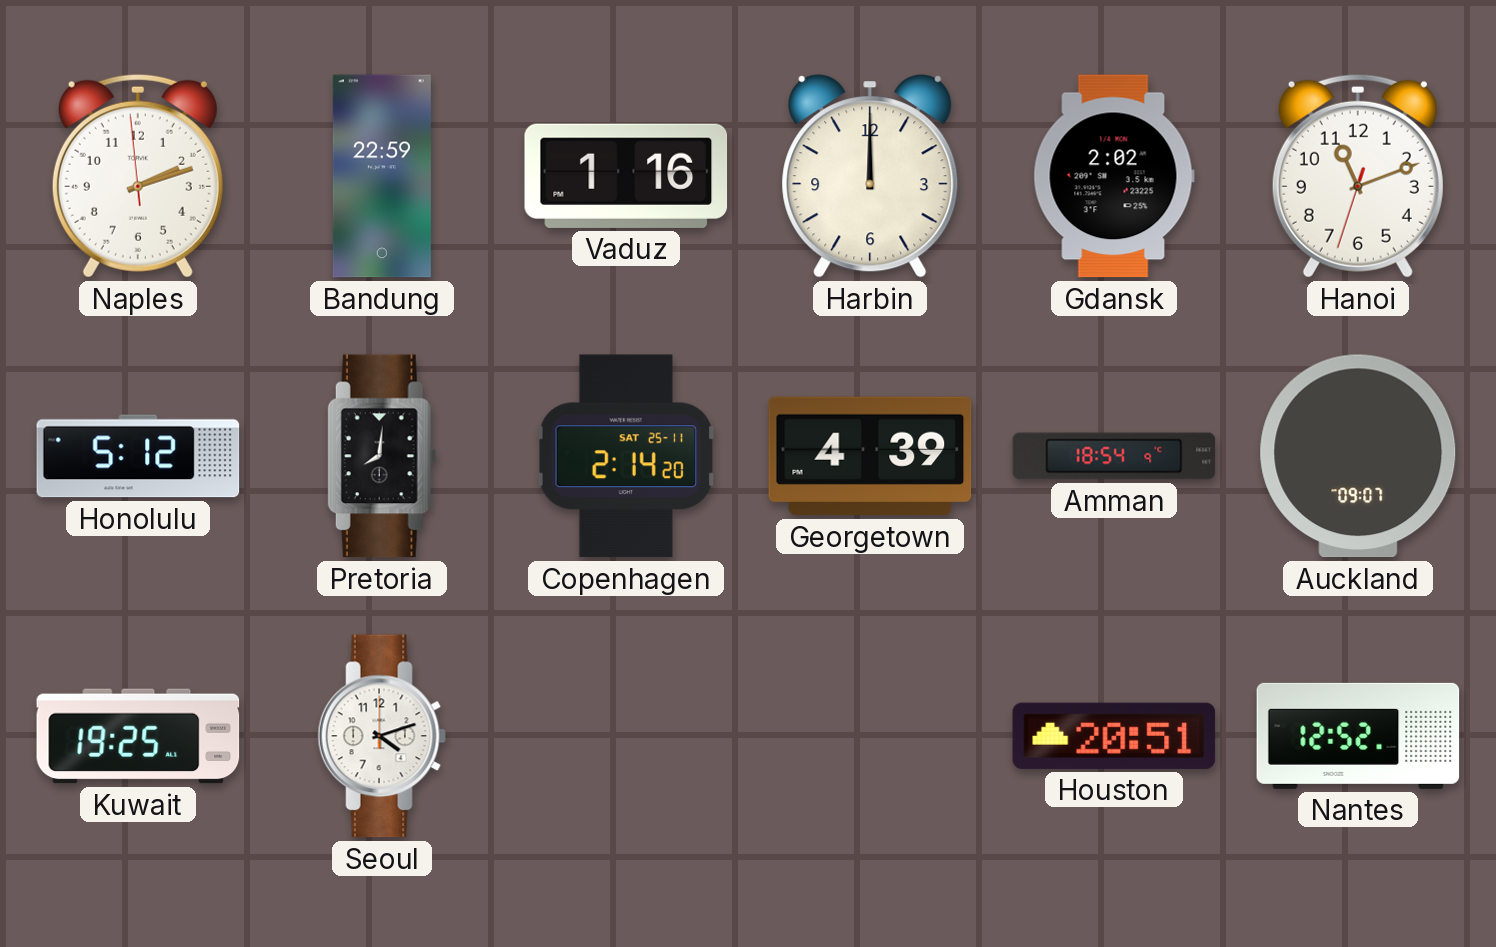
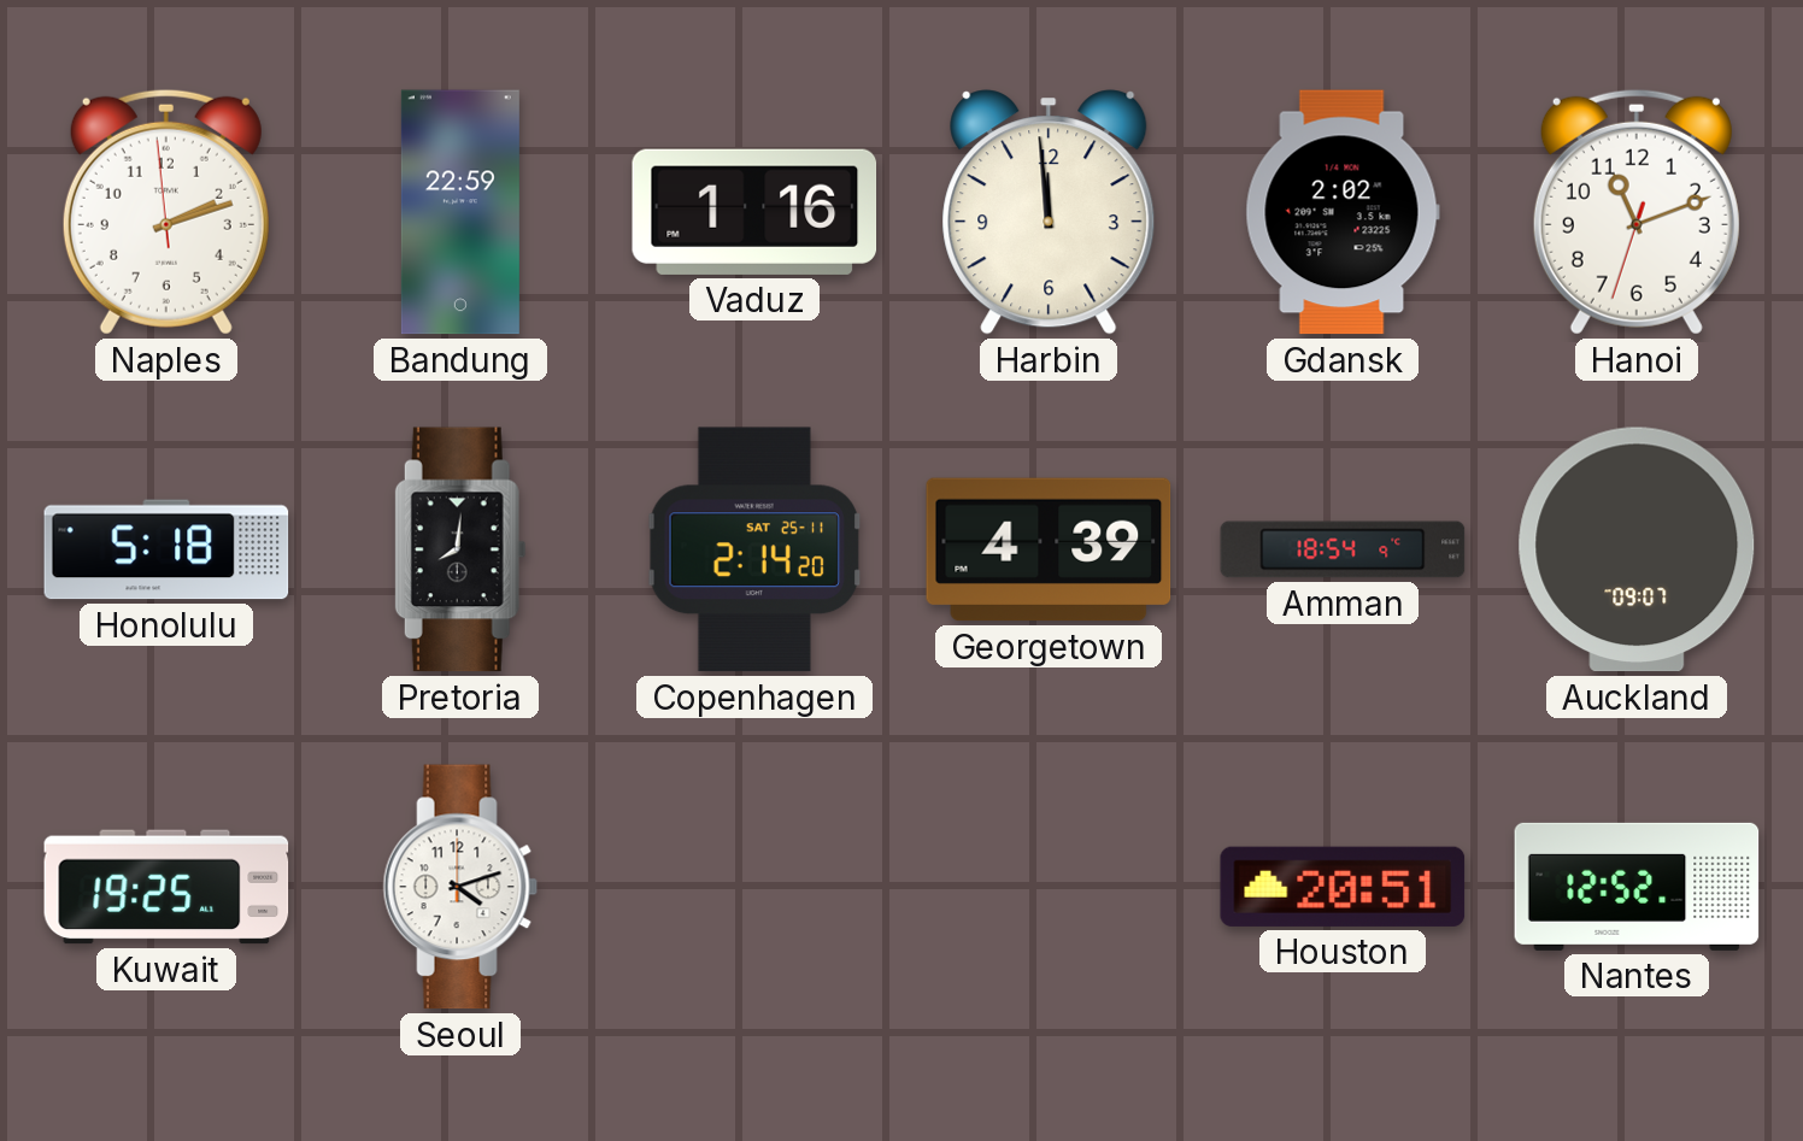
Harbin: 12:00 -> 11:59
Honolulu: 5:12 -> 5:18
